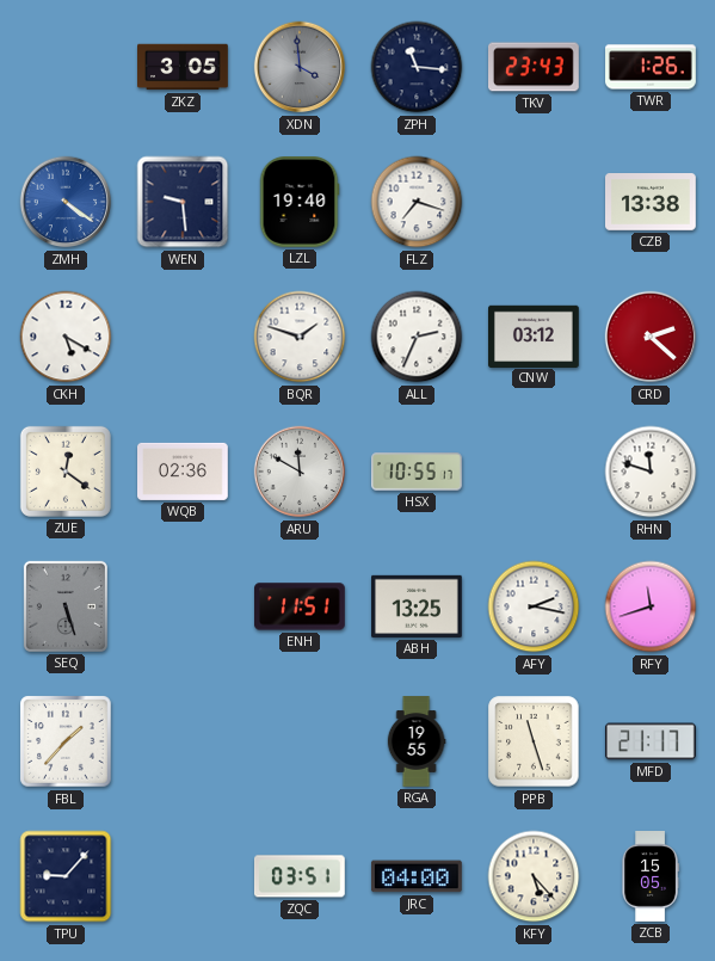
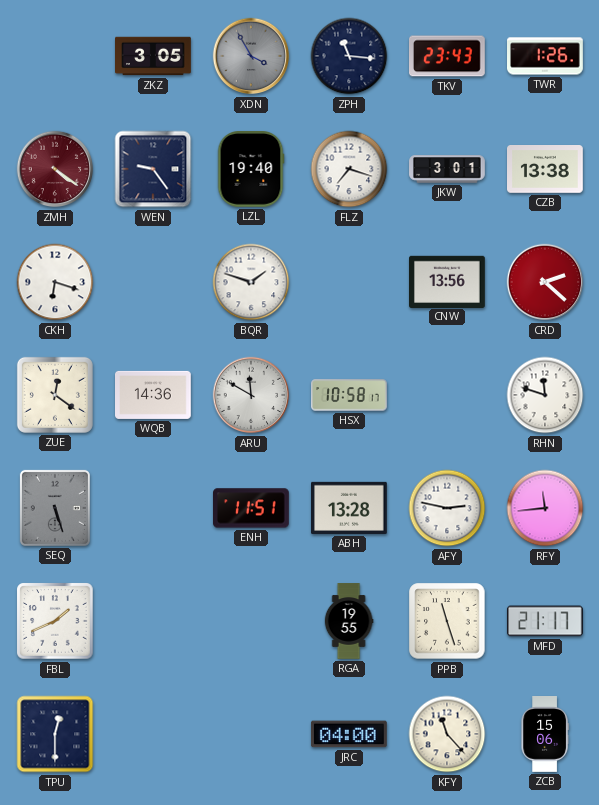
XDN: 3:59 -> 3:55
ZMH dial: blue -> burgundy
WEN: 9:29 -> 9:24
JKW: none -> 3:01
CKH: 5:20 -> 6:18
ALL: 2:34 -> none
CNW: 03:12 -> 13:56
WQB: 02:36 -> 14:36
HSX: 10:55 -> 10:58
ABH: 13:25 -> 13:28
AFY: 2:17 -> 2:47
RFY: 11:42 -> 11:44
FBL: 1:37 -> 1:41
TPU: 9:07 -> 12:30
ZQC: 03:51 -> none
KFY: 5:23 -> 11:23
ZCB: 15:05 -> 15:06
